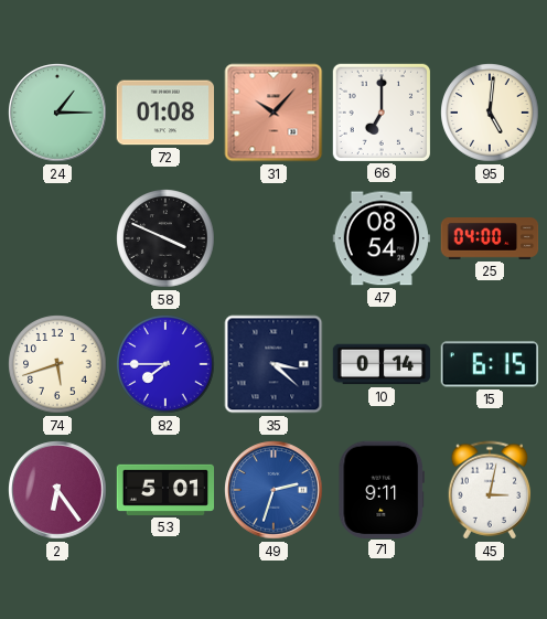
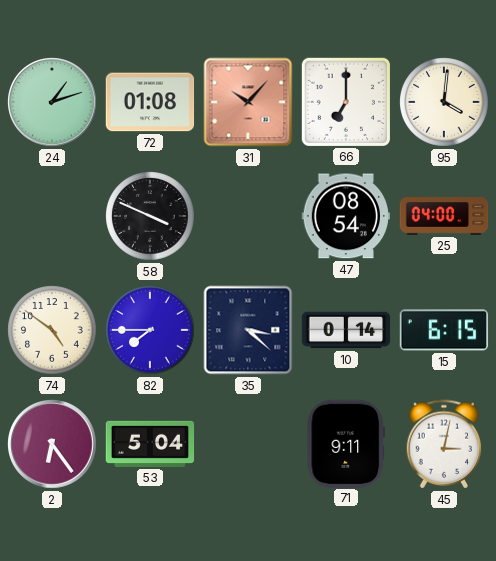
24: 1:15 -> 1:12
95: 5:01 -> 4:01
74: 5:42 -> 4:51
53: 5:01 -> 5:04
49: 2:33 -> none
